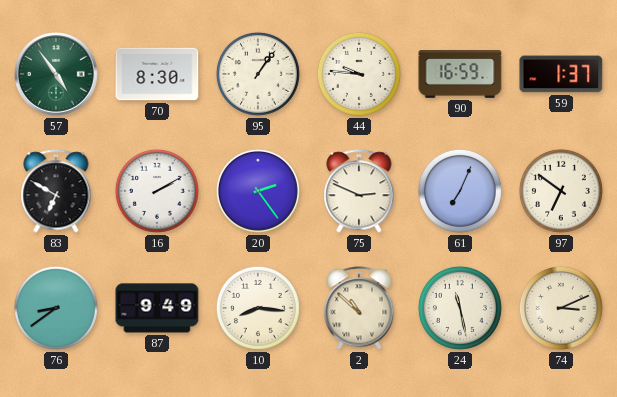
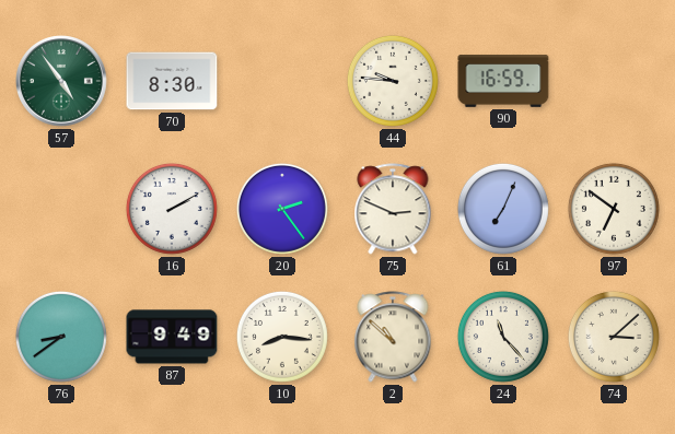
95: 1:06 -> none
59: 1:37 -> none
83: 6:50 -> none
24: 11:28 -> 11:23
74: 3:11 -> 3:08
